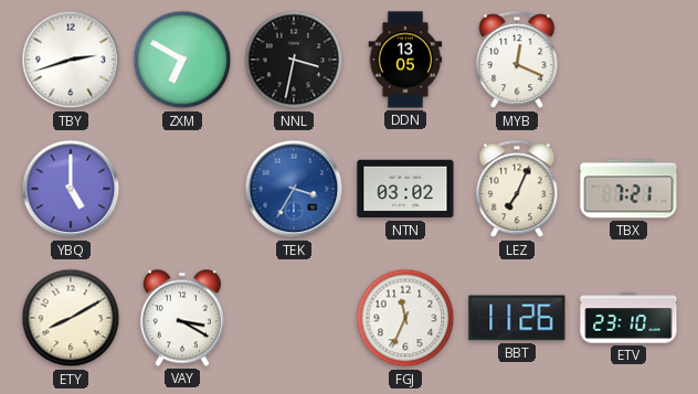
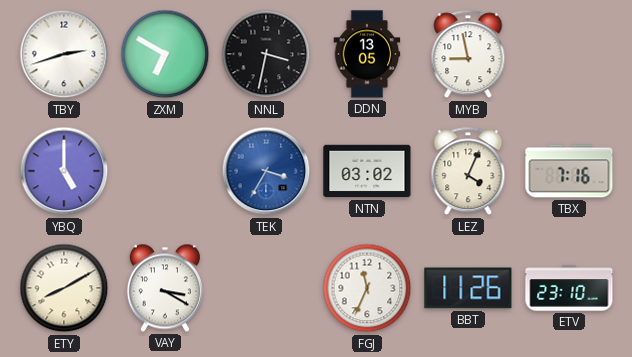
MYB: 12:19 -> 8:58
LEZ: 7:04 -> 4:04
TBX: 7:21 -> 7:16
